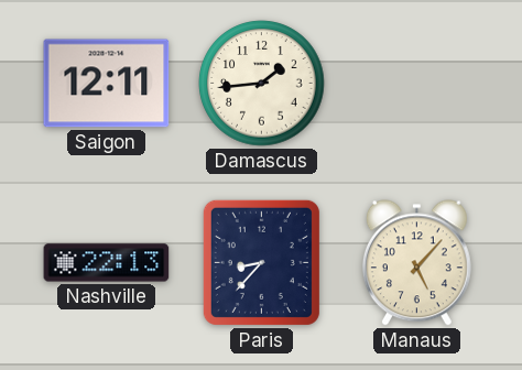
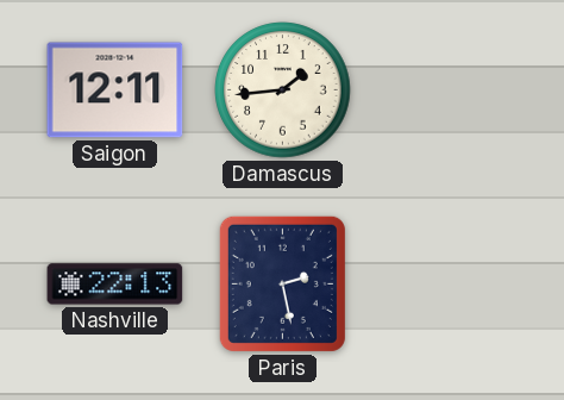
Paris: 8:37 -> 2:28
Manaus: 5:07 -> none
